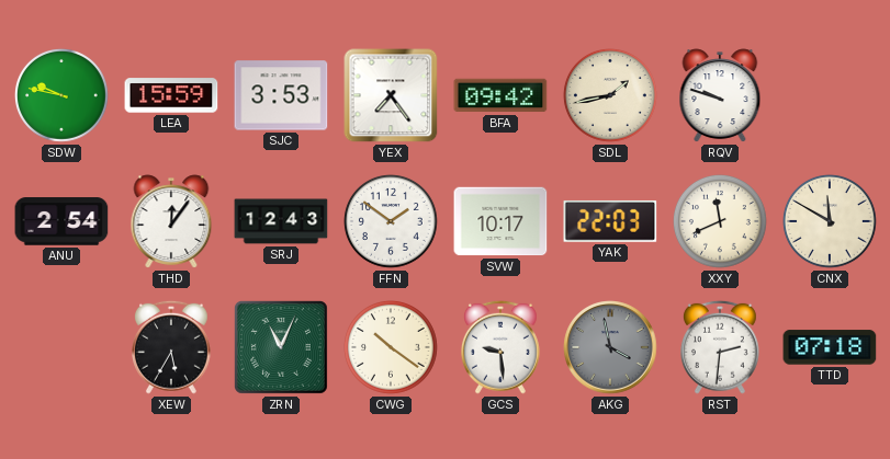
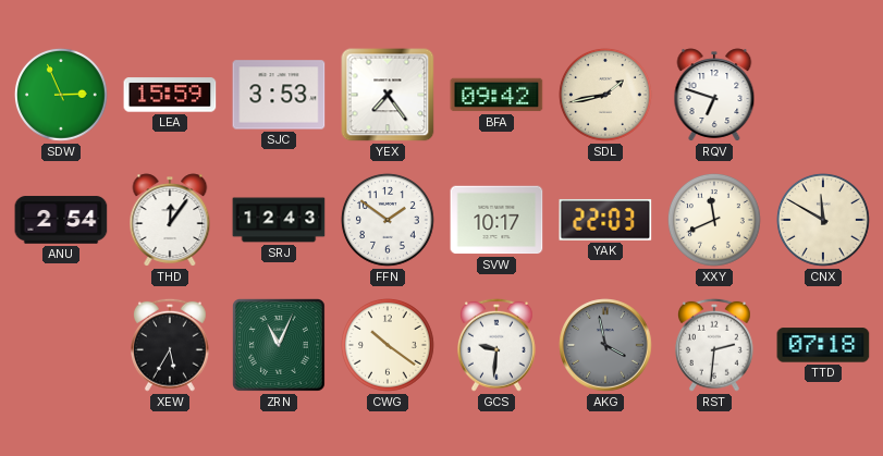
SDW: 9:47 -> 2:56
RQV: 9:48 -> 6:48
GCS: 9:29 -> 9:31
